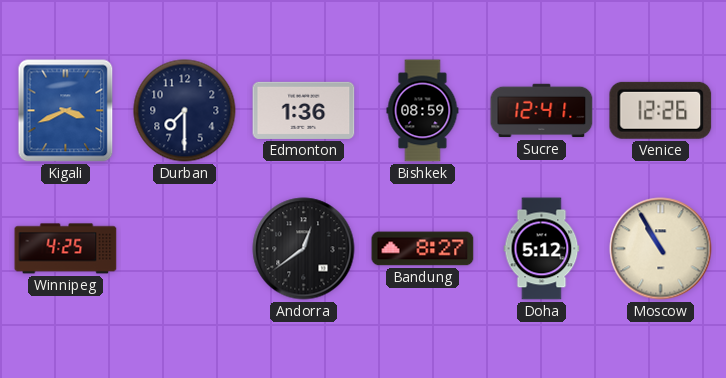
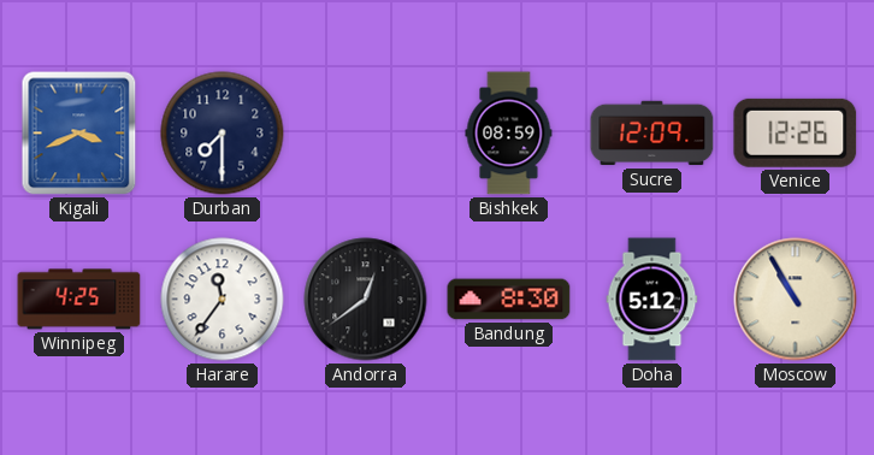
Edmonton: 1:36 -> none
Sucre: 12:41 -> 12:09
Harare: none -> 11:36
Bandung: 8:27 -> 8:30
